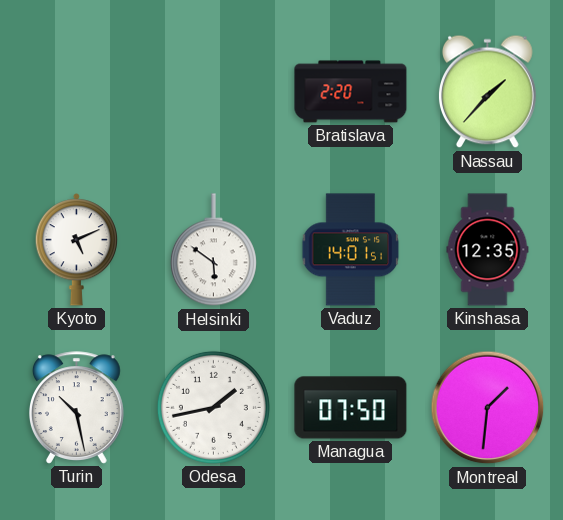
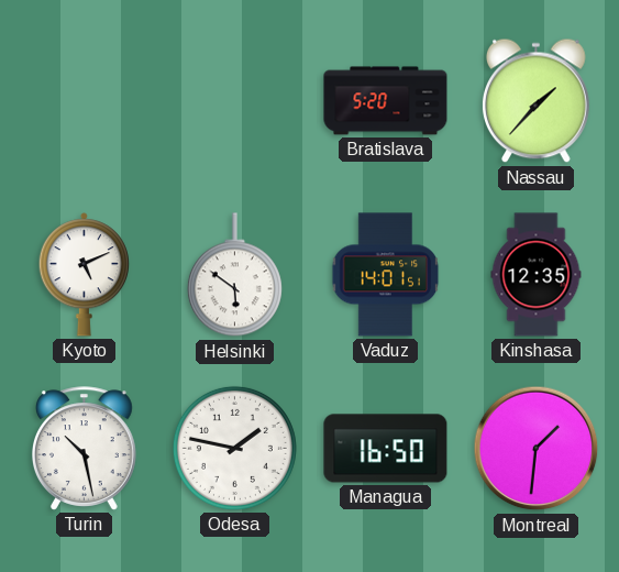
Bratislava: 2:20 -> 5:20
Odesa: 1:43 -> 1:47
Managua: 07:50 -> 16:50
